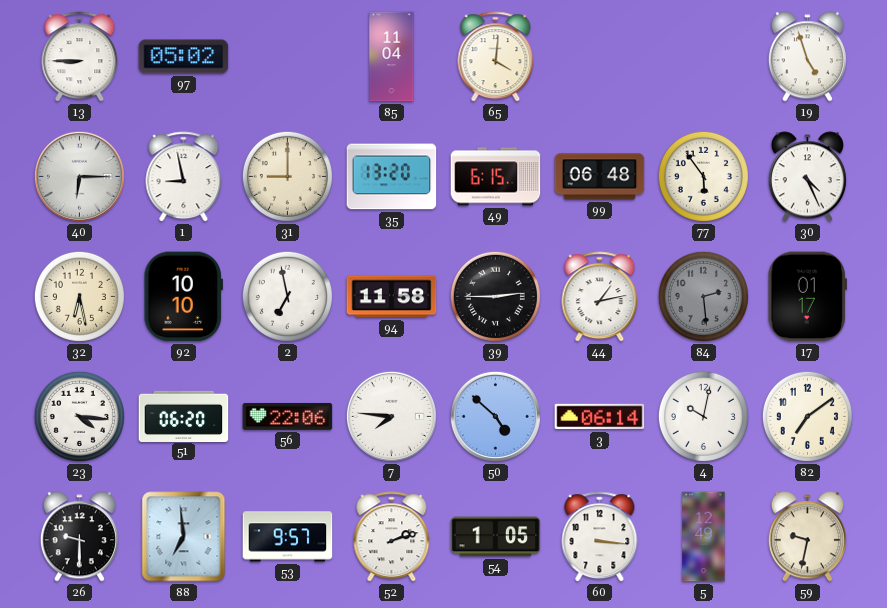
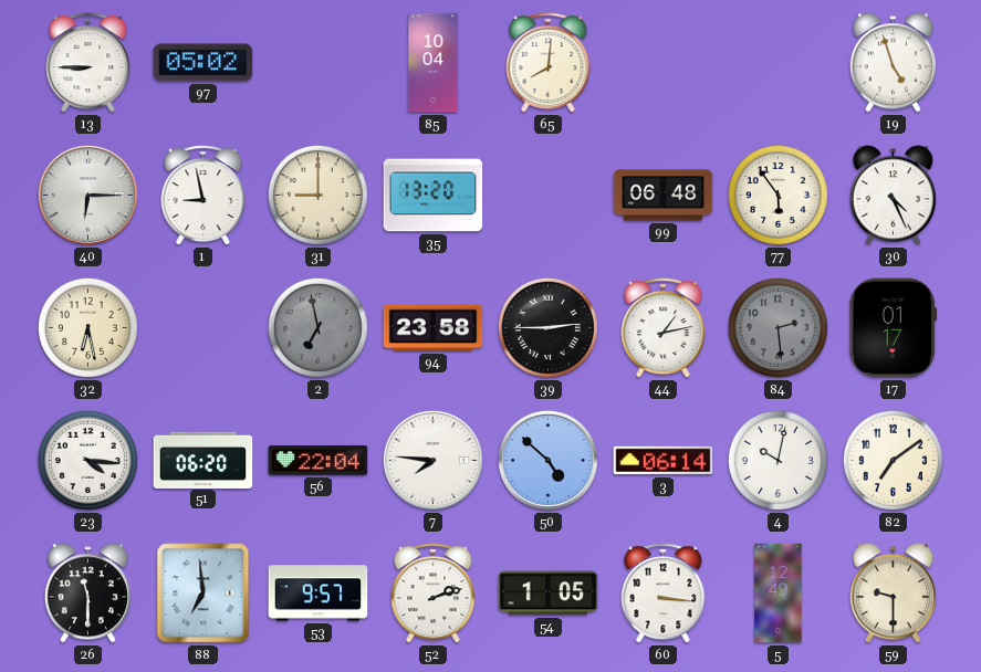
85: 11:04 -> 10:04
65: 4:01 -> 8:01
49: 6:15 -> none
92: 10:10 -> none
2 dial: white -> grey
94: 11:58 -> 23:58
56: 22:06 -> 22:04
26: 9:30 -> 11:30
59: 9:32 -> 9:30
